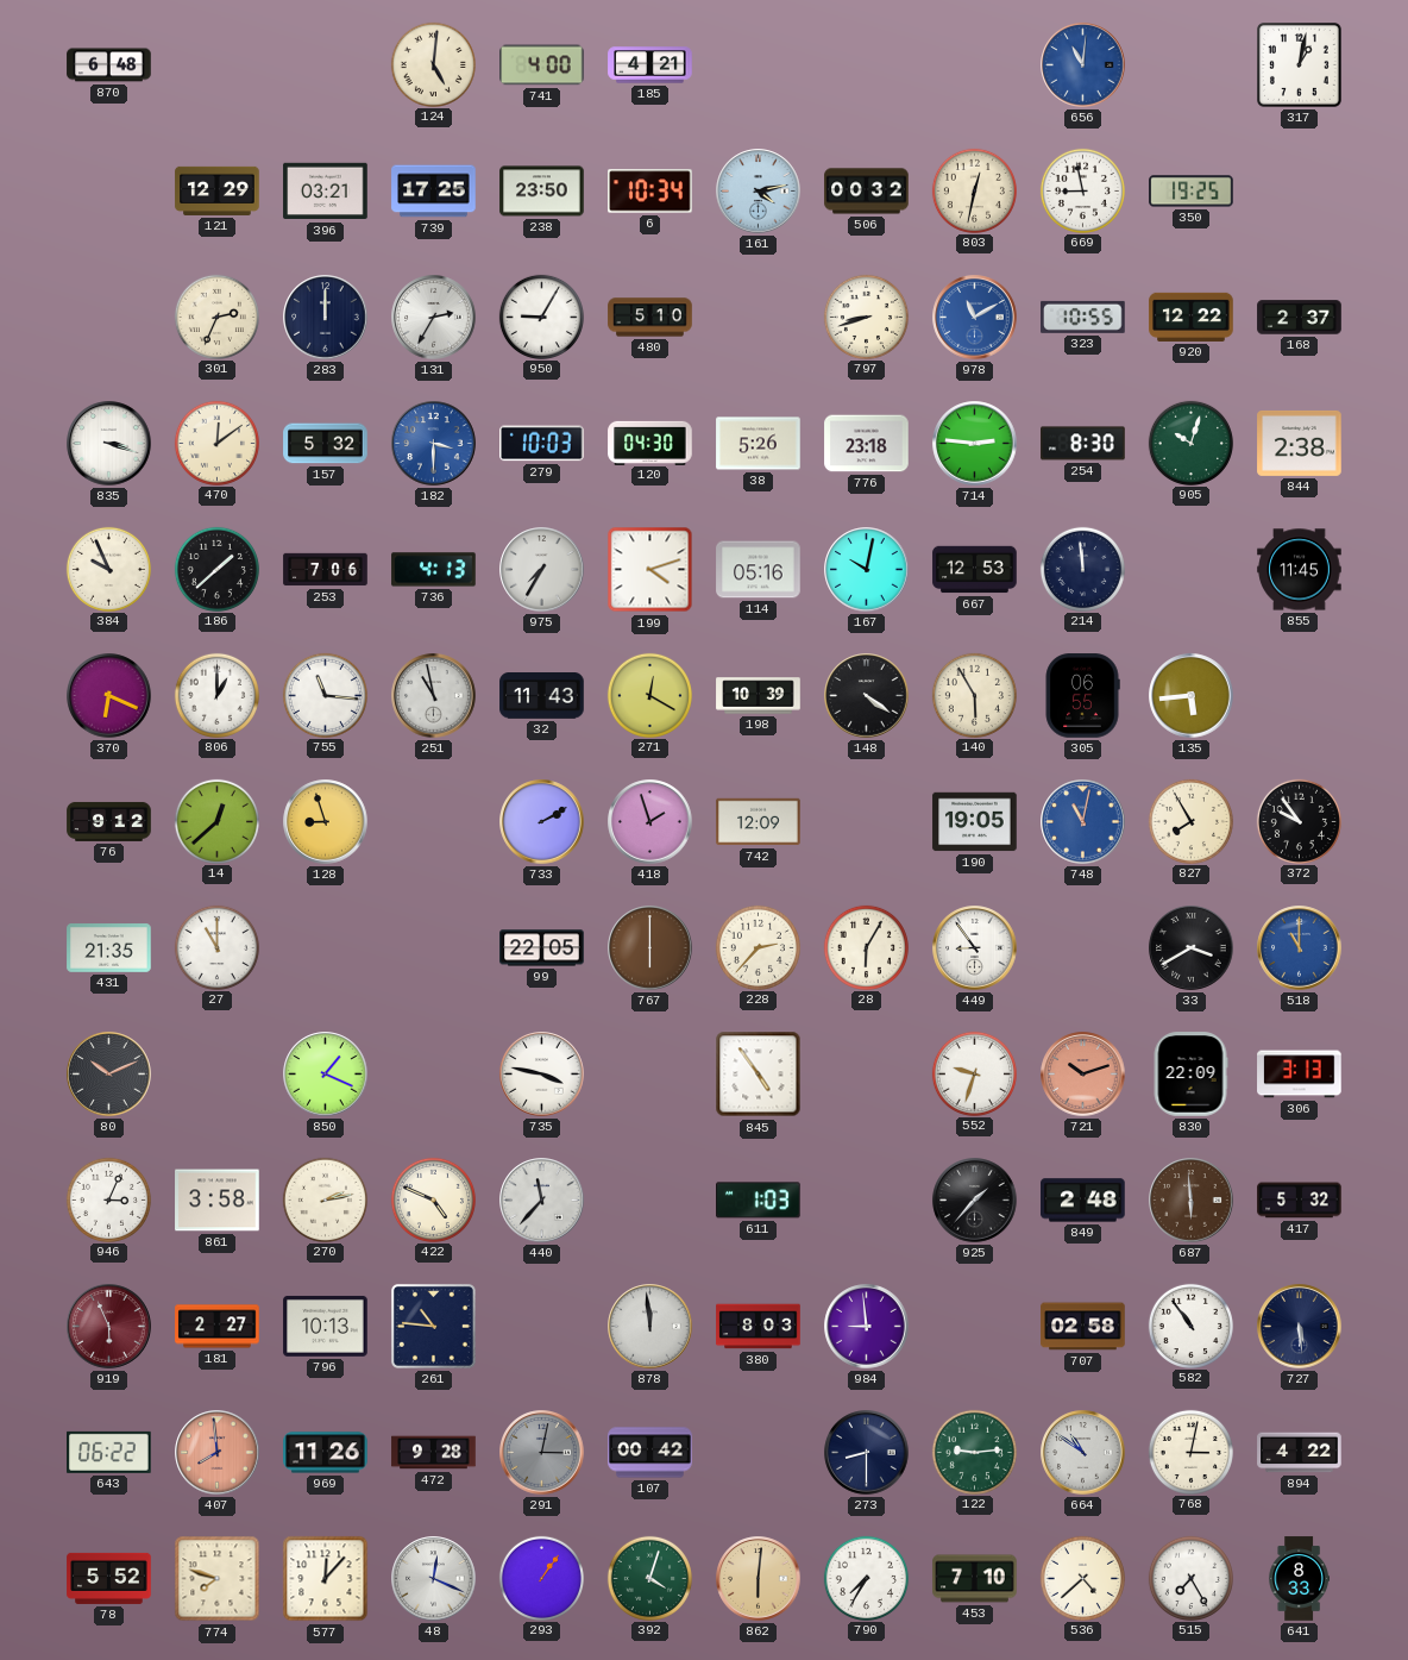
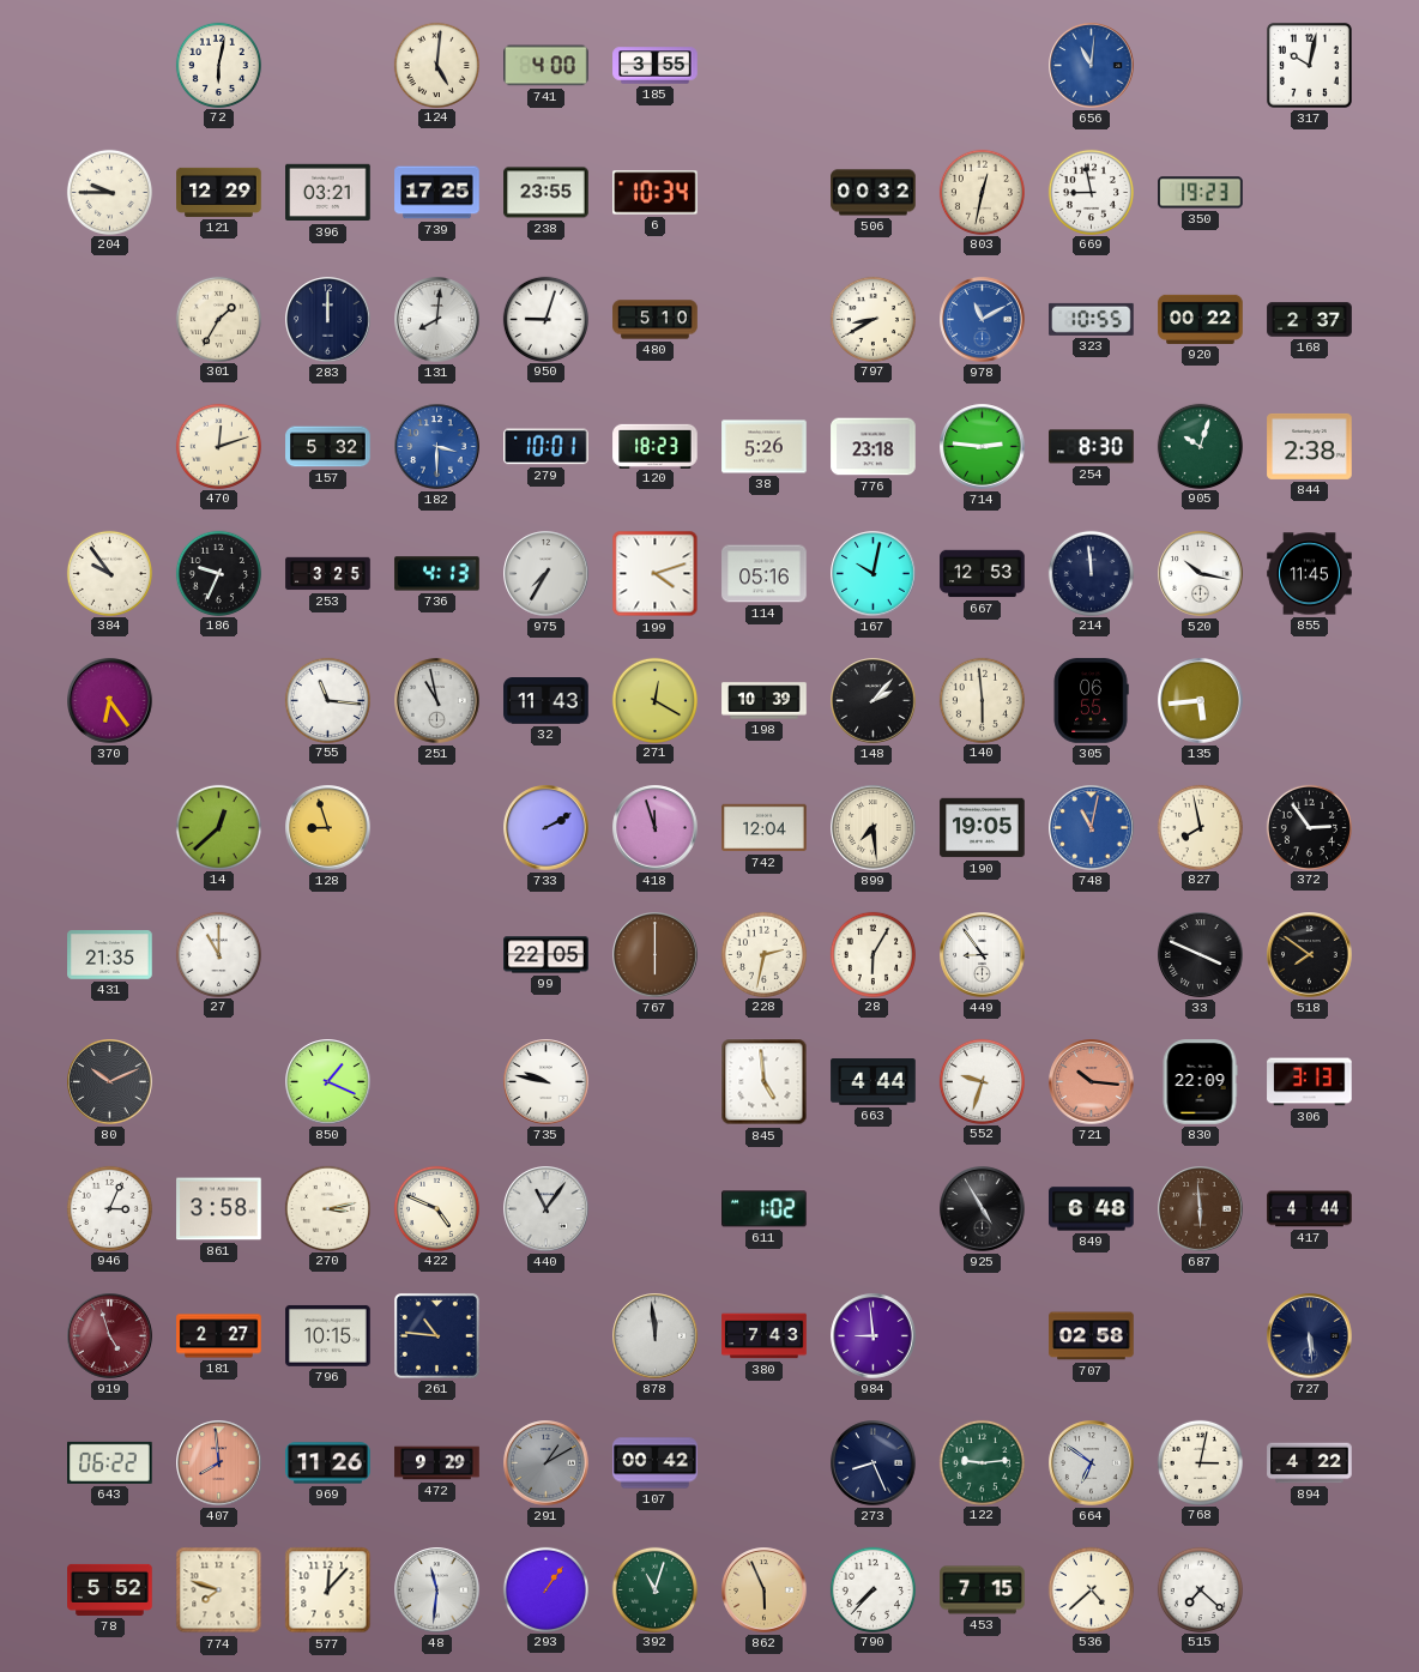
870: 6:48 -> none
72: none -> 6:02
185: 4:21 -> 3:55
317: 1:02 -> 10:02
204: none -> 9:45
238: 23:50 -> 23:55
161: 4:13 -> none
350: 19:25 -> 19:23
301: 2:34 -> 1:35
131: 2:35 -> 8:01
950: 9:05 -> 9:03
797: 8:42 -> 8:40
920: 12:22 -> 00:22
835: 3:18 -> none
470: 12:09 -> 12:12
279: 10:03 -> 10:01
120: 04:30 -> 18:23
384: 9:56 -> 9:54
186: 1:38 -> 9:34
253: 7:06 -> 3:25
520: none -> 10:17
370: 6:19 -> 6:24
806: 1:00 -> none
148: 4:21 -> 2:07
140: 5:55 -> 5:59
76: 9:12 -> none
418: 1:57 -> 11:57
742: 12:09 -> 12:04
899: none -> 7:29
827: 7:55 -> 7:58
372: 9:54 -> 2:54
228: 2:37 -> 2:32
33: 3:40 -> 3:49
518: 11:00 -> 7:51
518 dial: blue -> black
735: 3:47 -> 9:47
845: 4:54 -> 4:59
663: none -> 4:44
721: 10:12 -> 10:16
270: 2:13 -> 3:13
440: 11:37 -> 11:06
611: 1:03 -> 1:02
925: 1:37 -> 4:55
849: 2:48 -> 6:48
417: 5:32 -> 4:44
919: 5:56 -> 4:57
796: 10:13 -> 10:15
380: 8:03 -> 7:43
582: 10:54 -> none
472: 9:28 -> 9:29
291: 3:02 -> 1:10
273: 8:30 -> 8:26
664: 10:51 -> 6:51
48: 12:19 -> 11:31
392: 4:03 -> 11:03
862: 6:01 -> 5:56
790: 7:35 -> 7:37
453: 7:10 -> 7:15
515: 7:25 -> 7:22
641: 8:33 -> none
